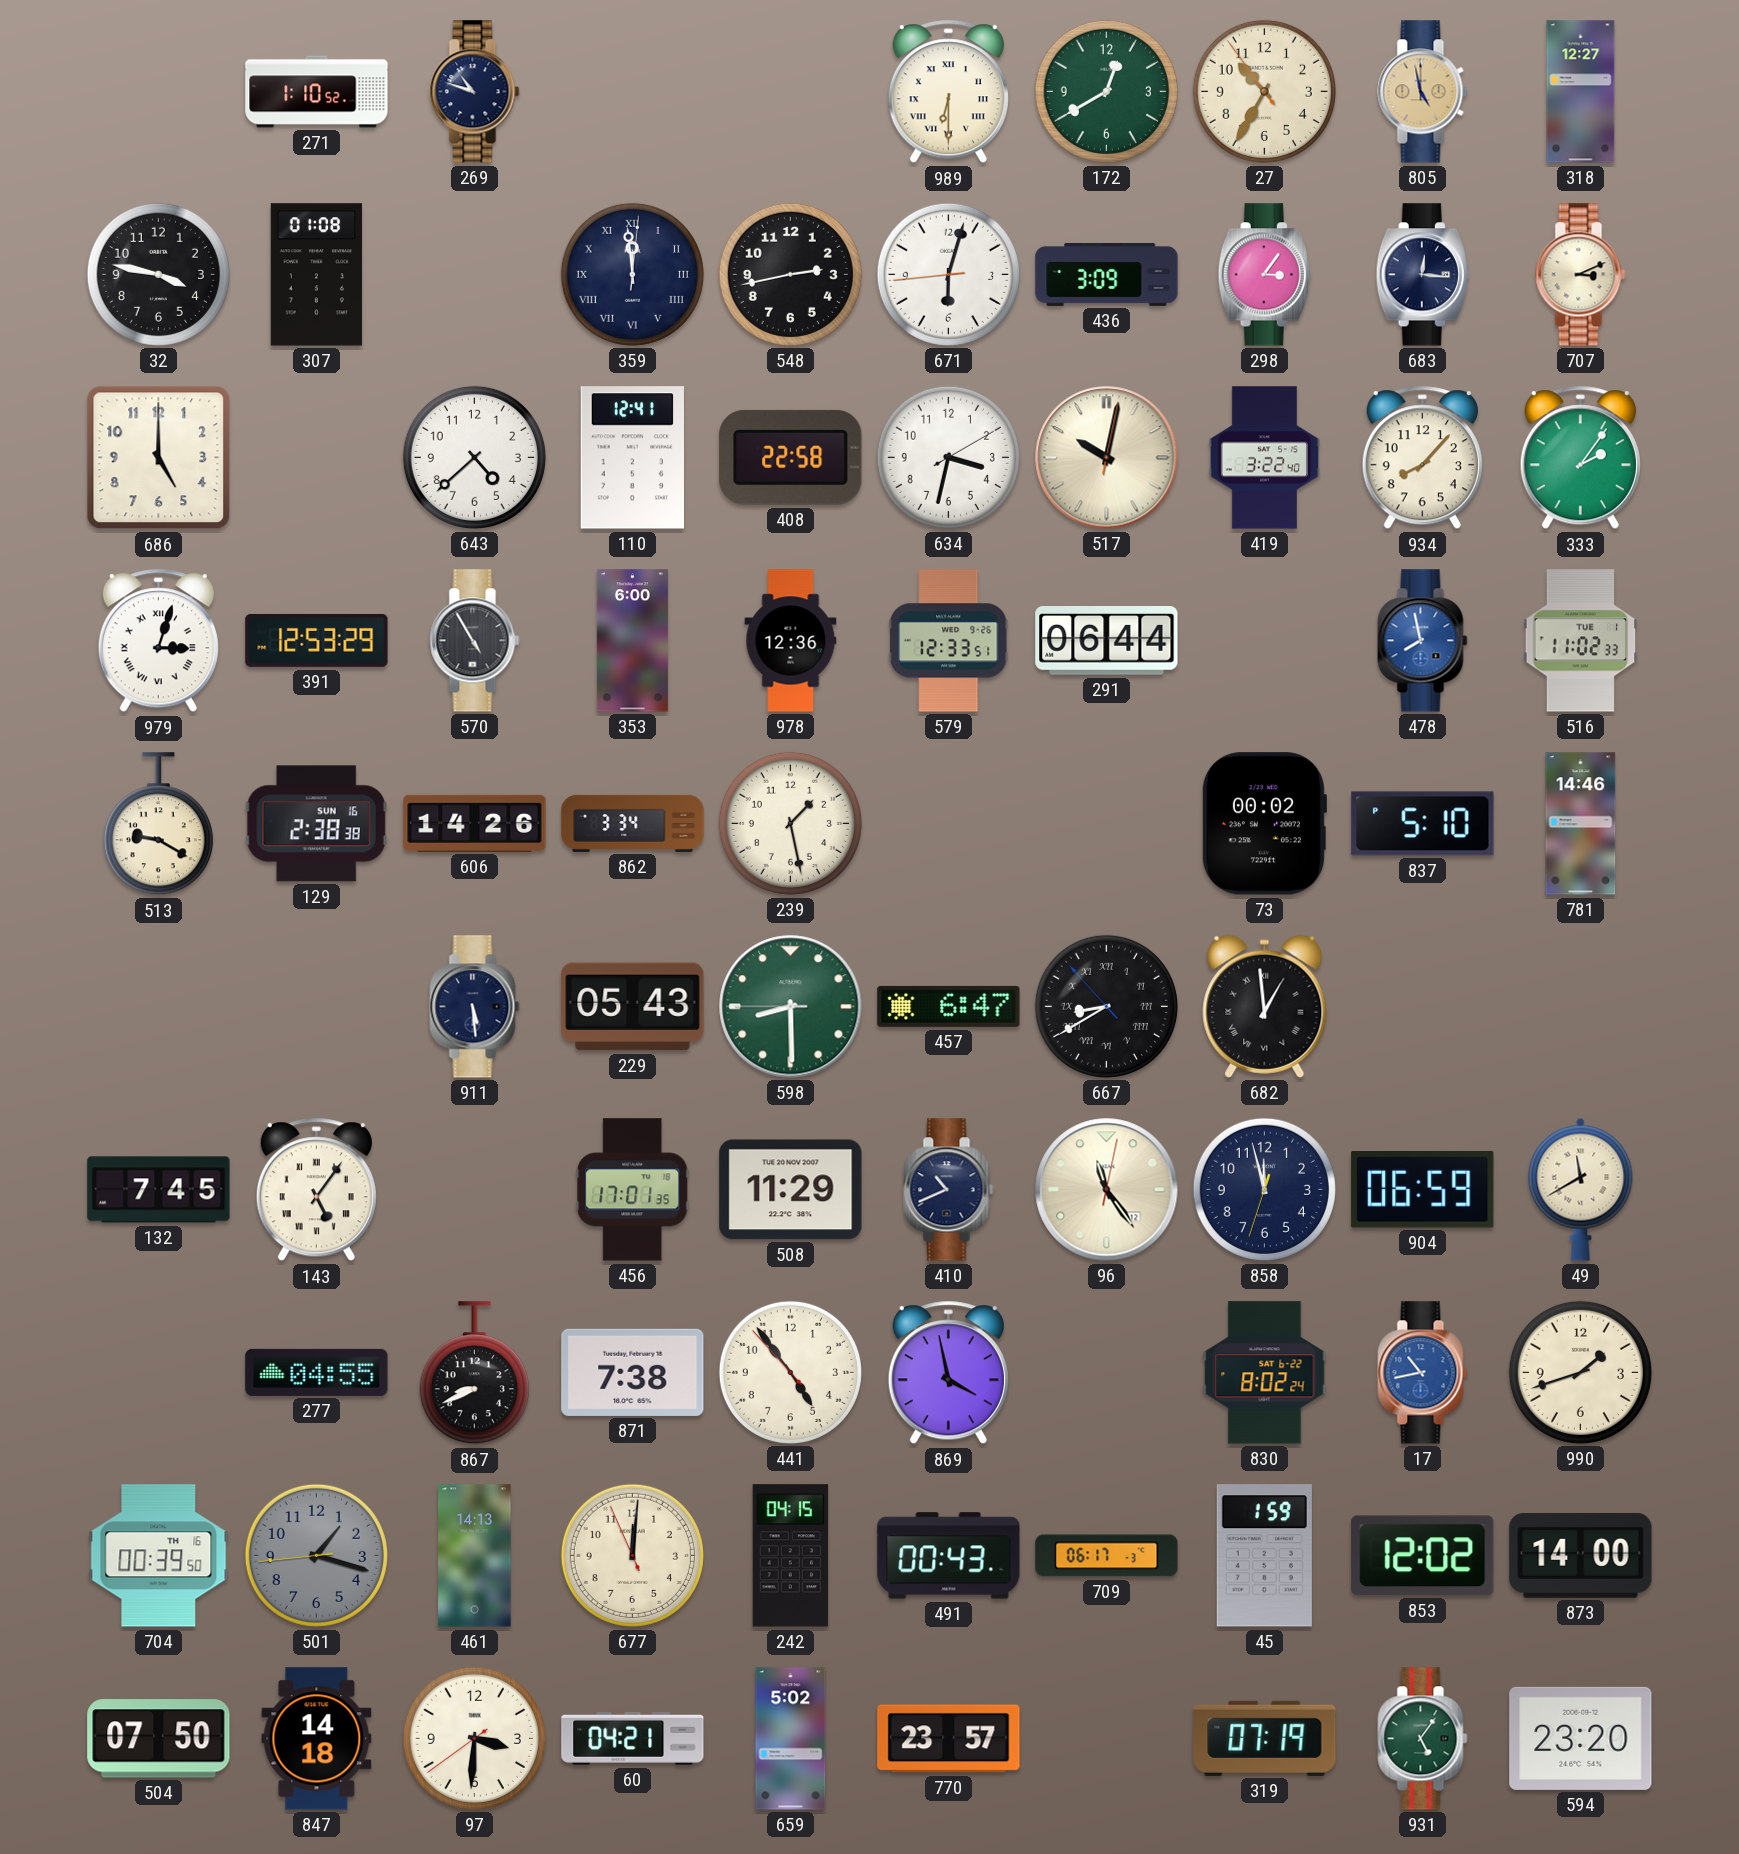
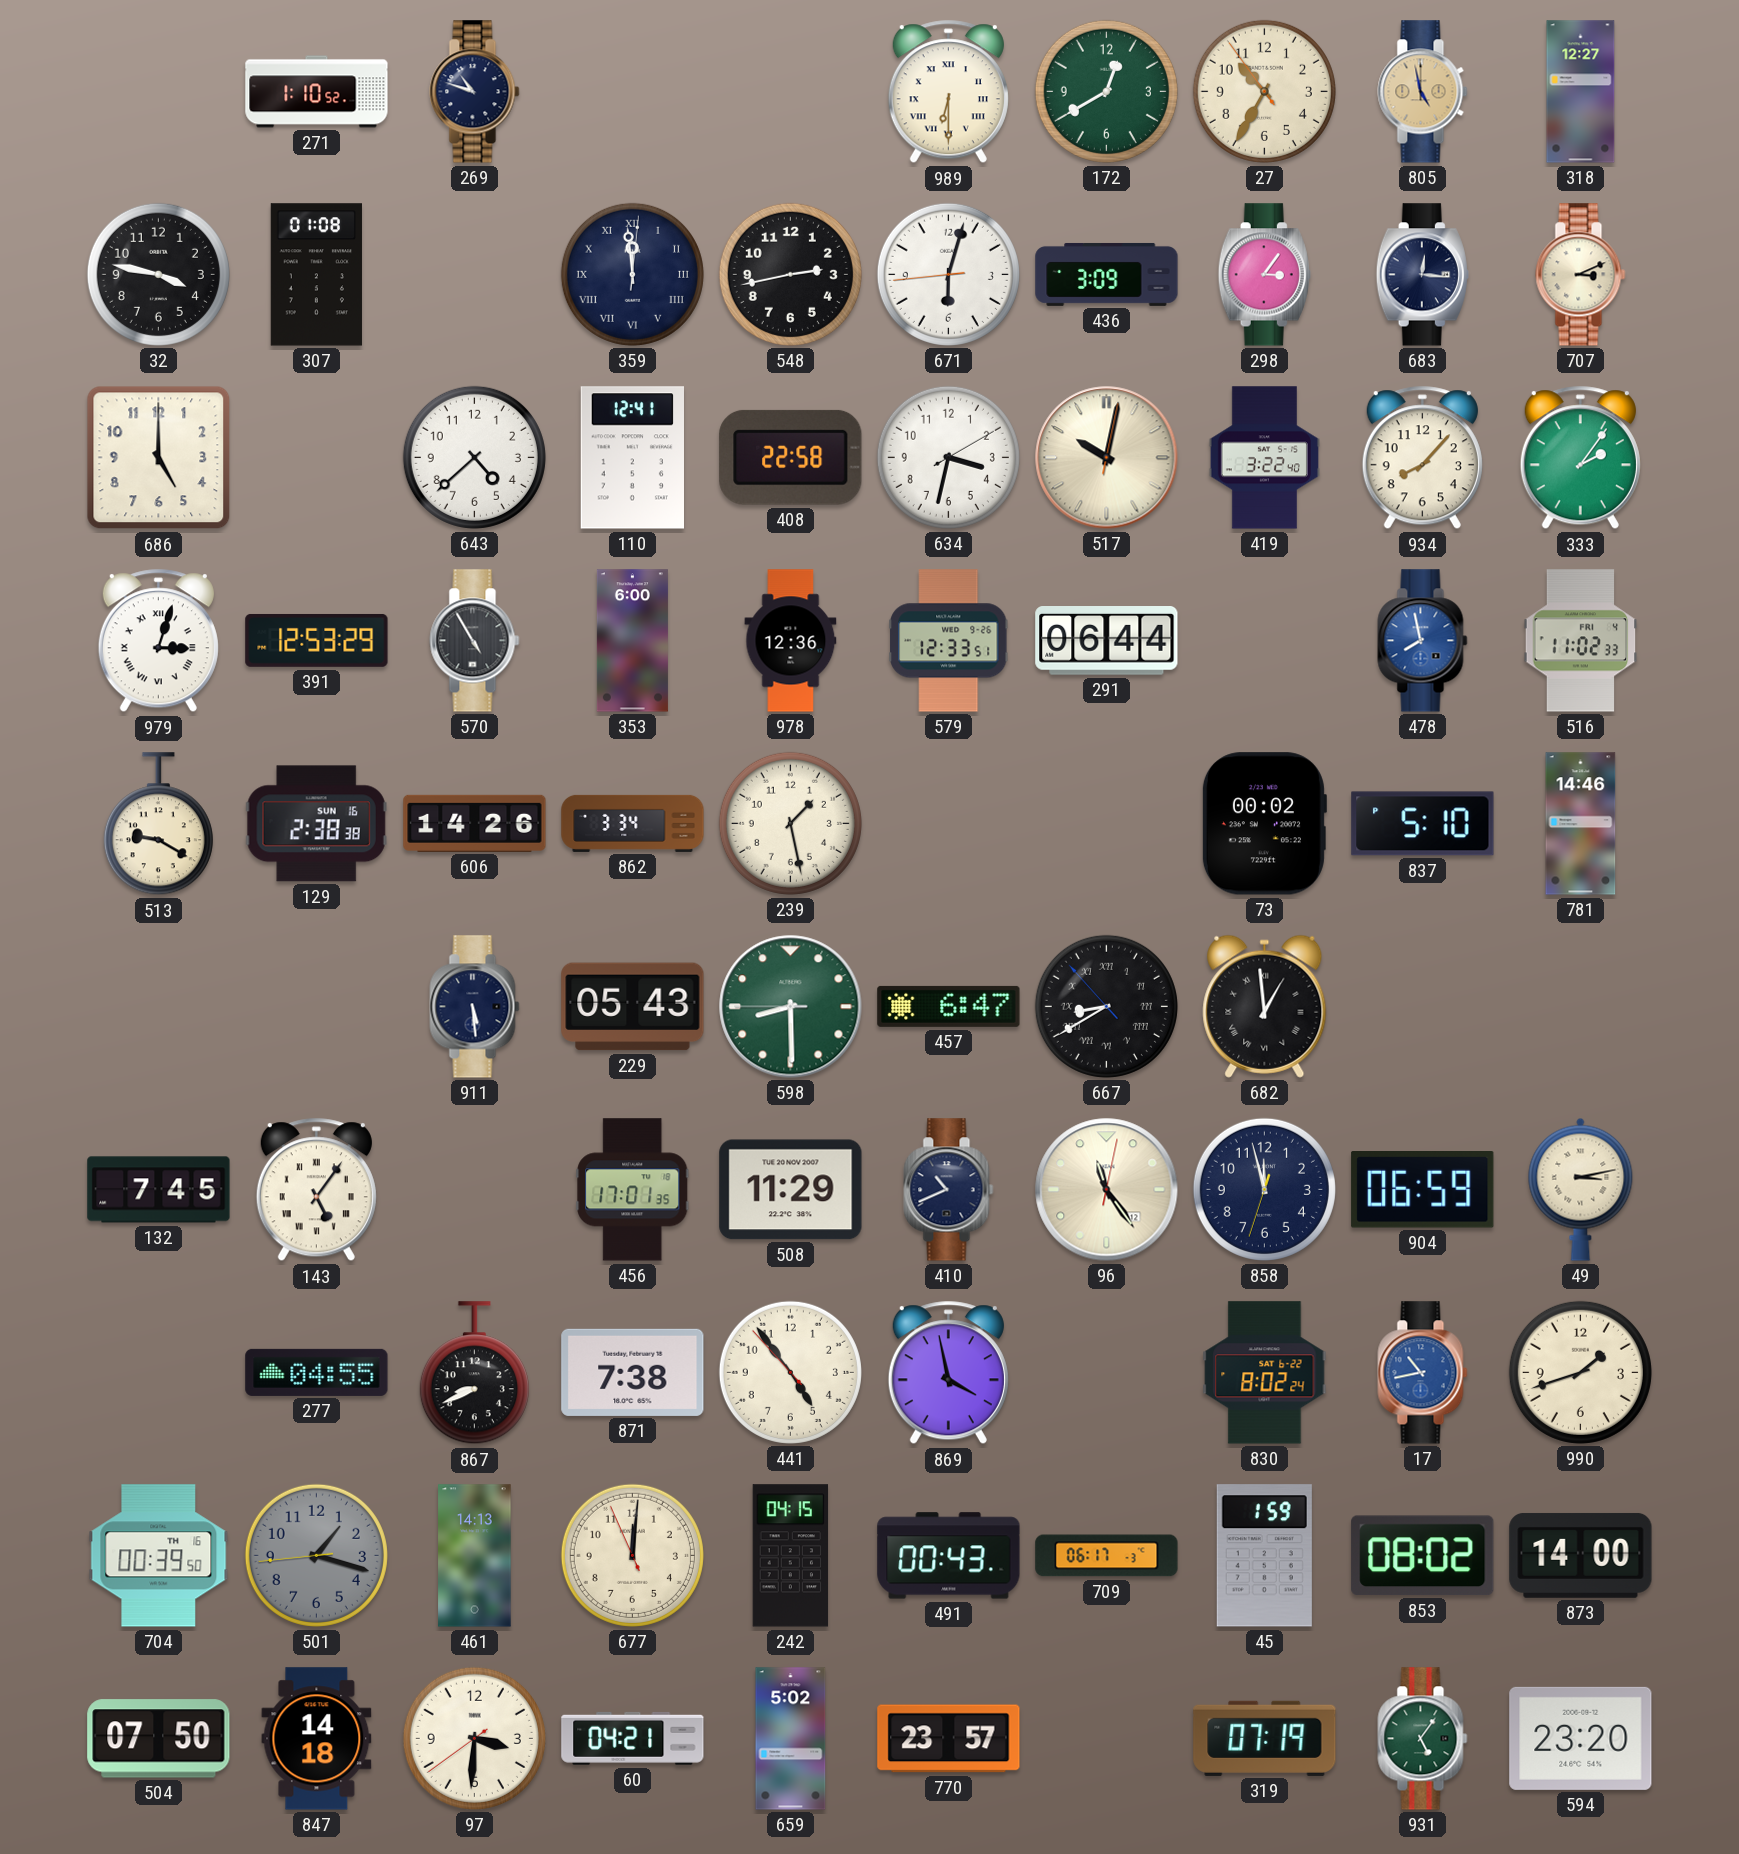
516 date: TUE 1 -> FRI 4
49: 11:40 -> 3:13
853: 12:02 -> 08:02
